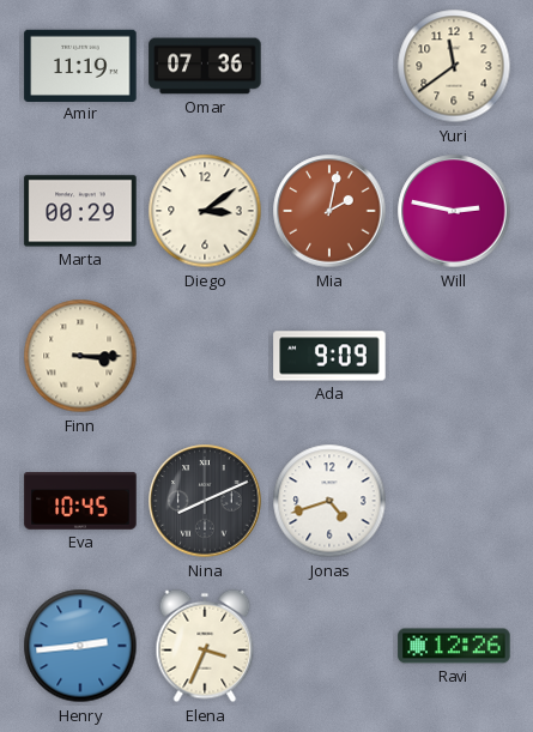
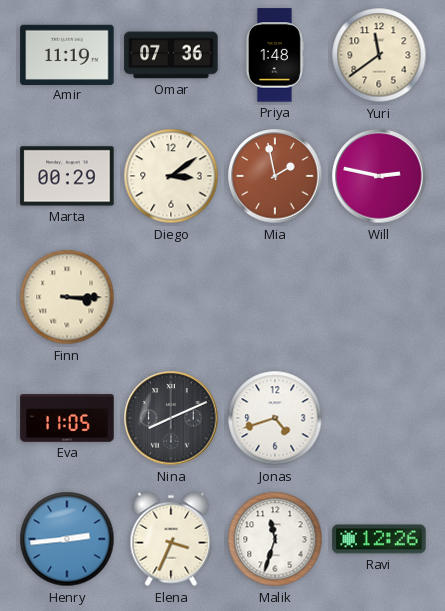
Priya: none -> 1:48
Mia: 2:02 -> 1:58
Ada: 9:09 -> none
Eva: 10:45 -> 11:05
Malik: none -> 11:33
